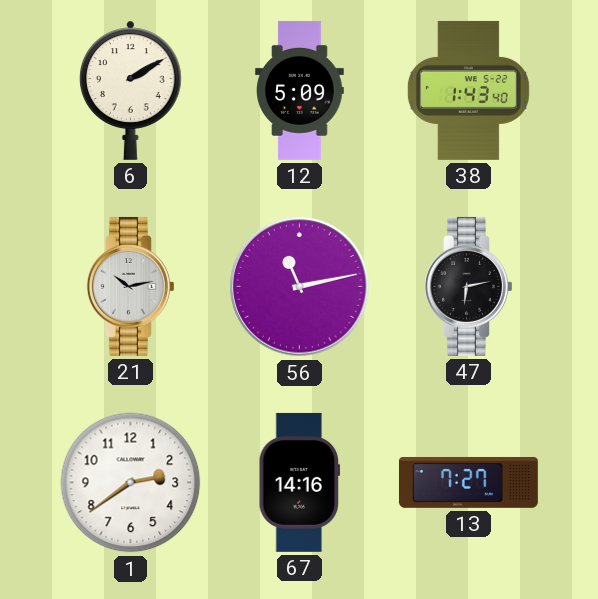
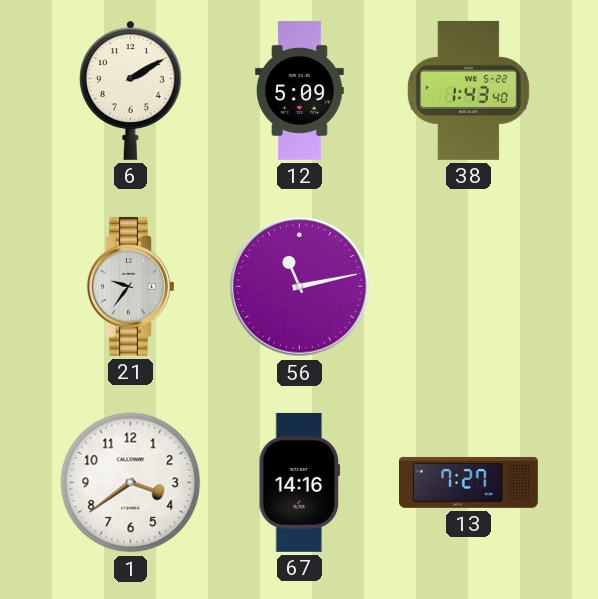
21: 10:13 -> 9:36
47: 6:13 -> none
1: 2:39 -> 3:39
